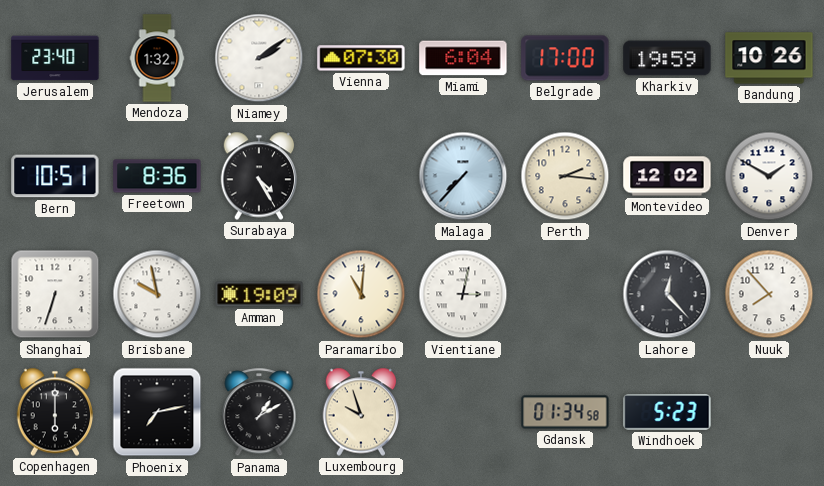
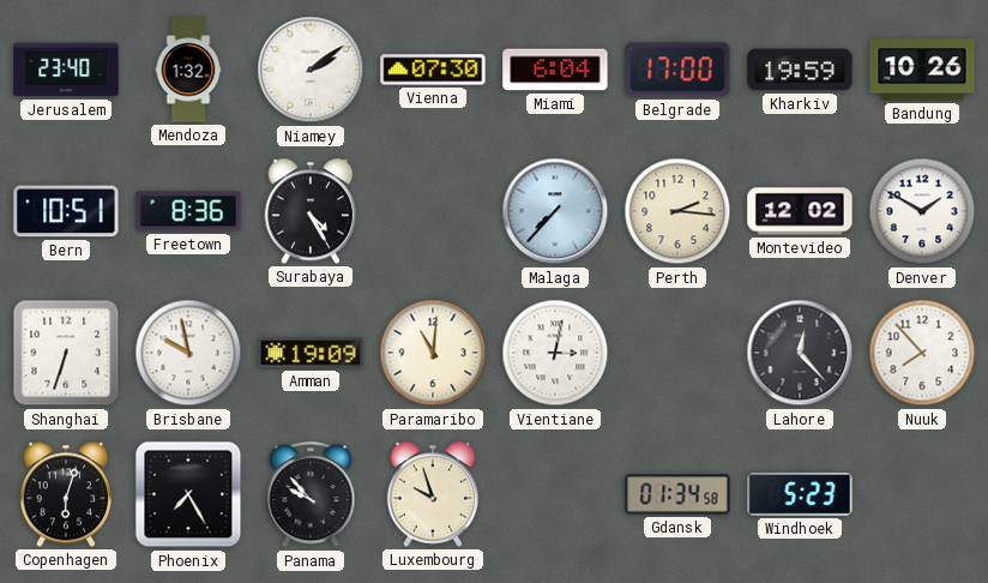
Copenhagen: 6:00 -> 6:03
Phoenix: 7:13 -> 7:25
Panama: 1:10 -> 9:53
